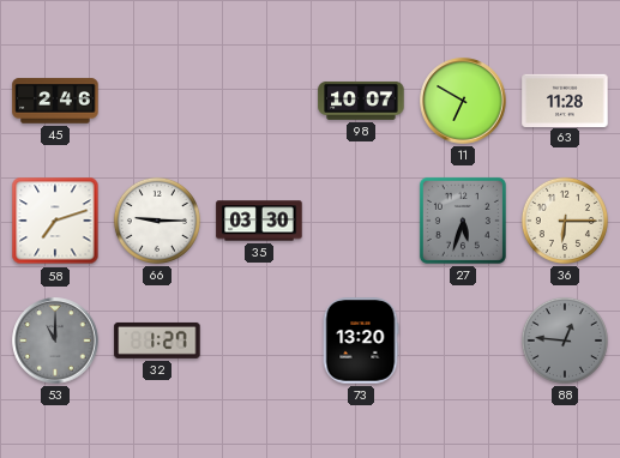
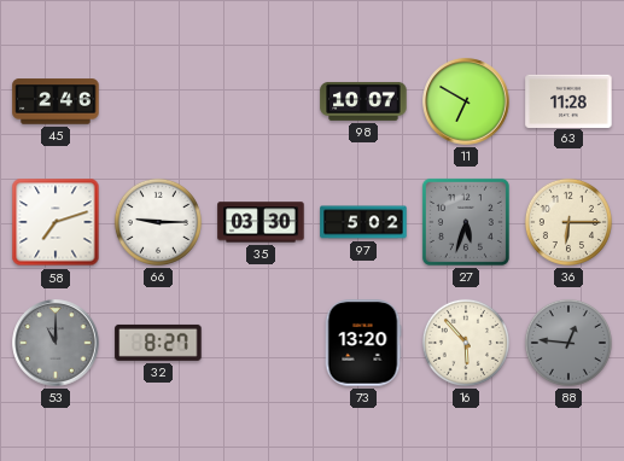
97: none -> 5:02
32: 1:27 -> 8:27
16: none -> 5:53
